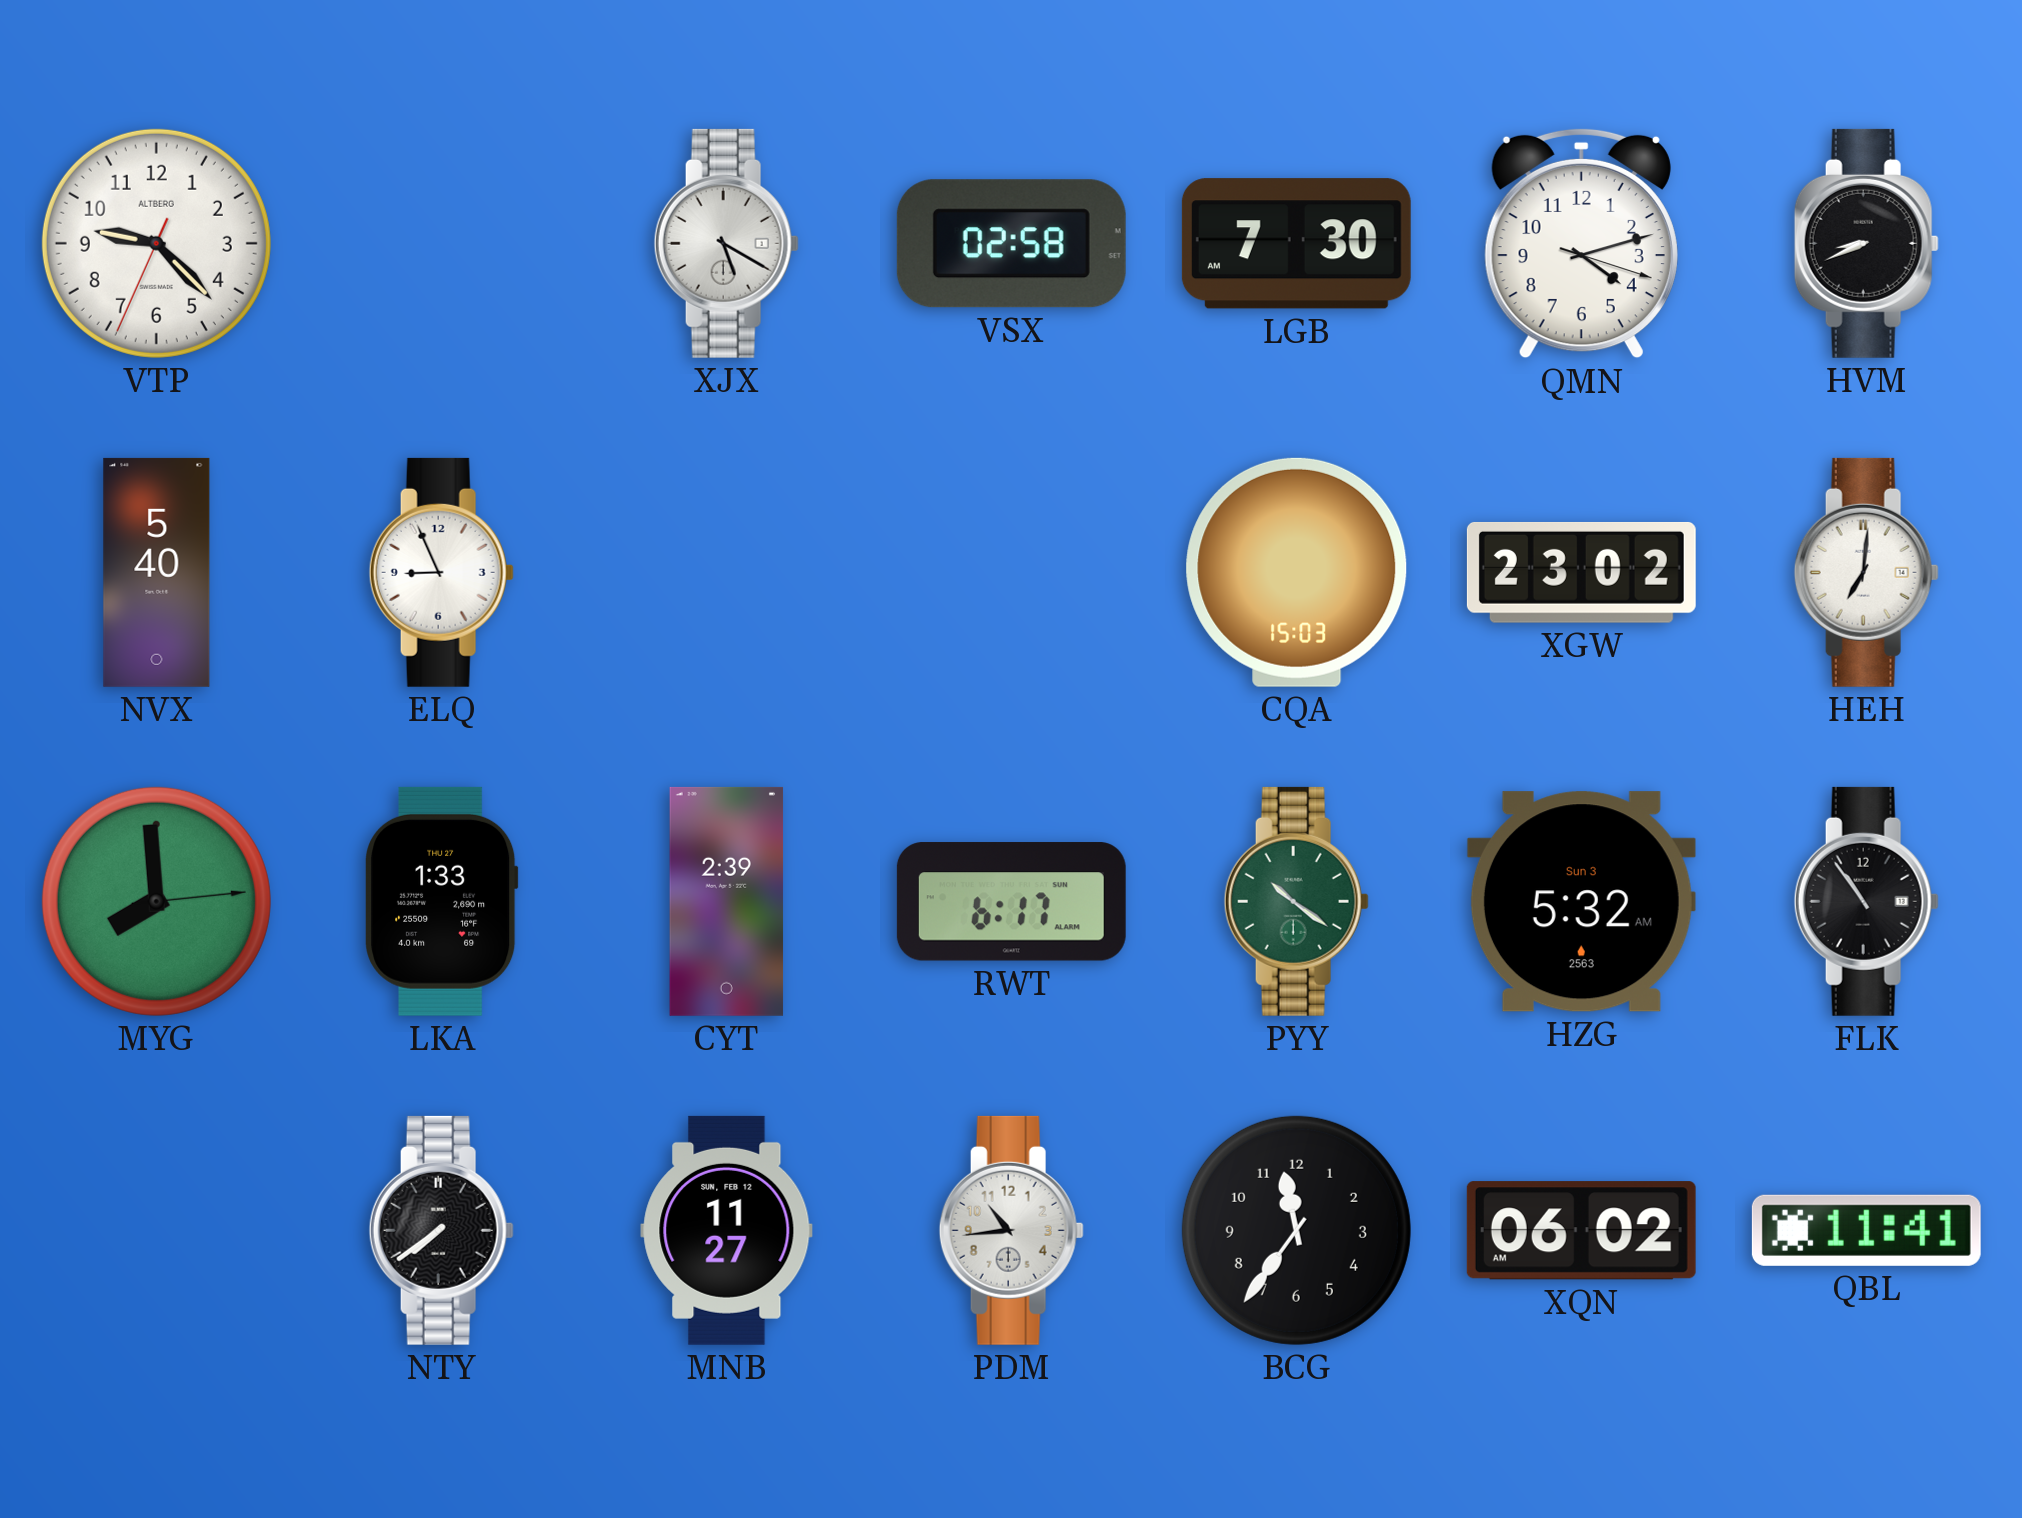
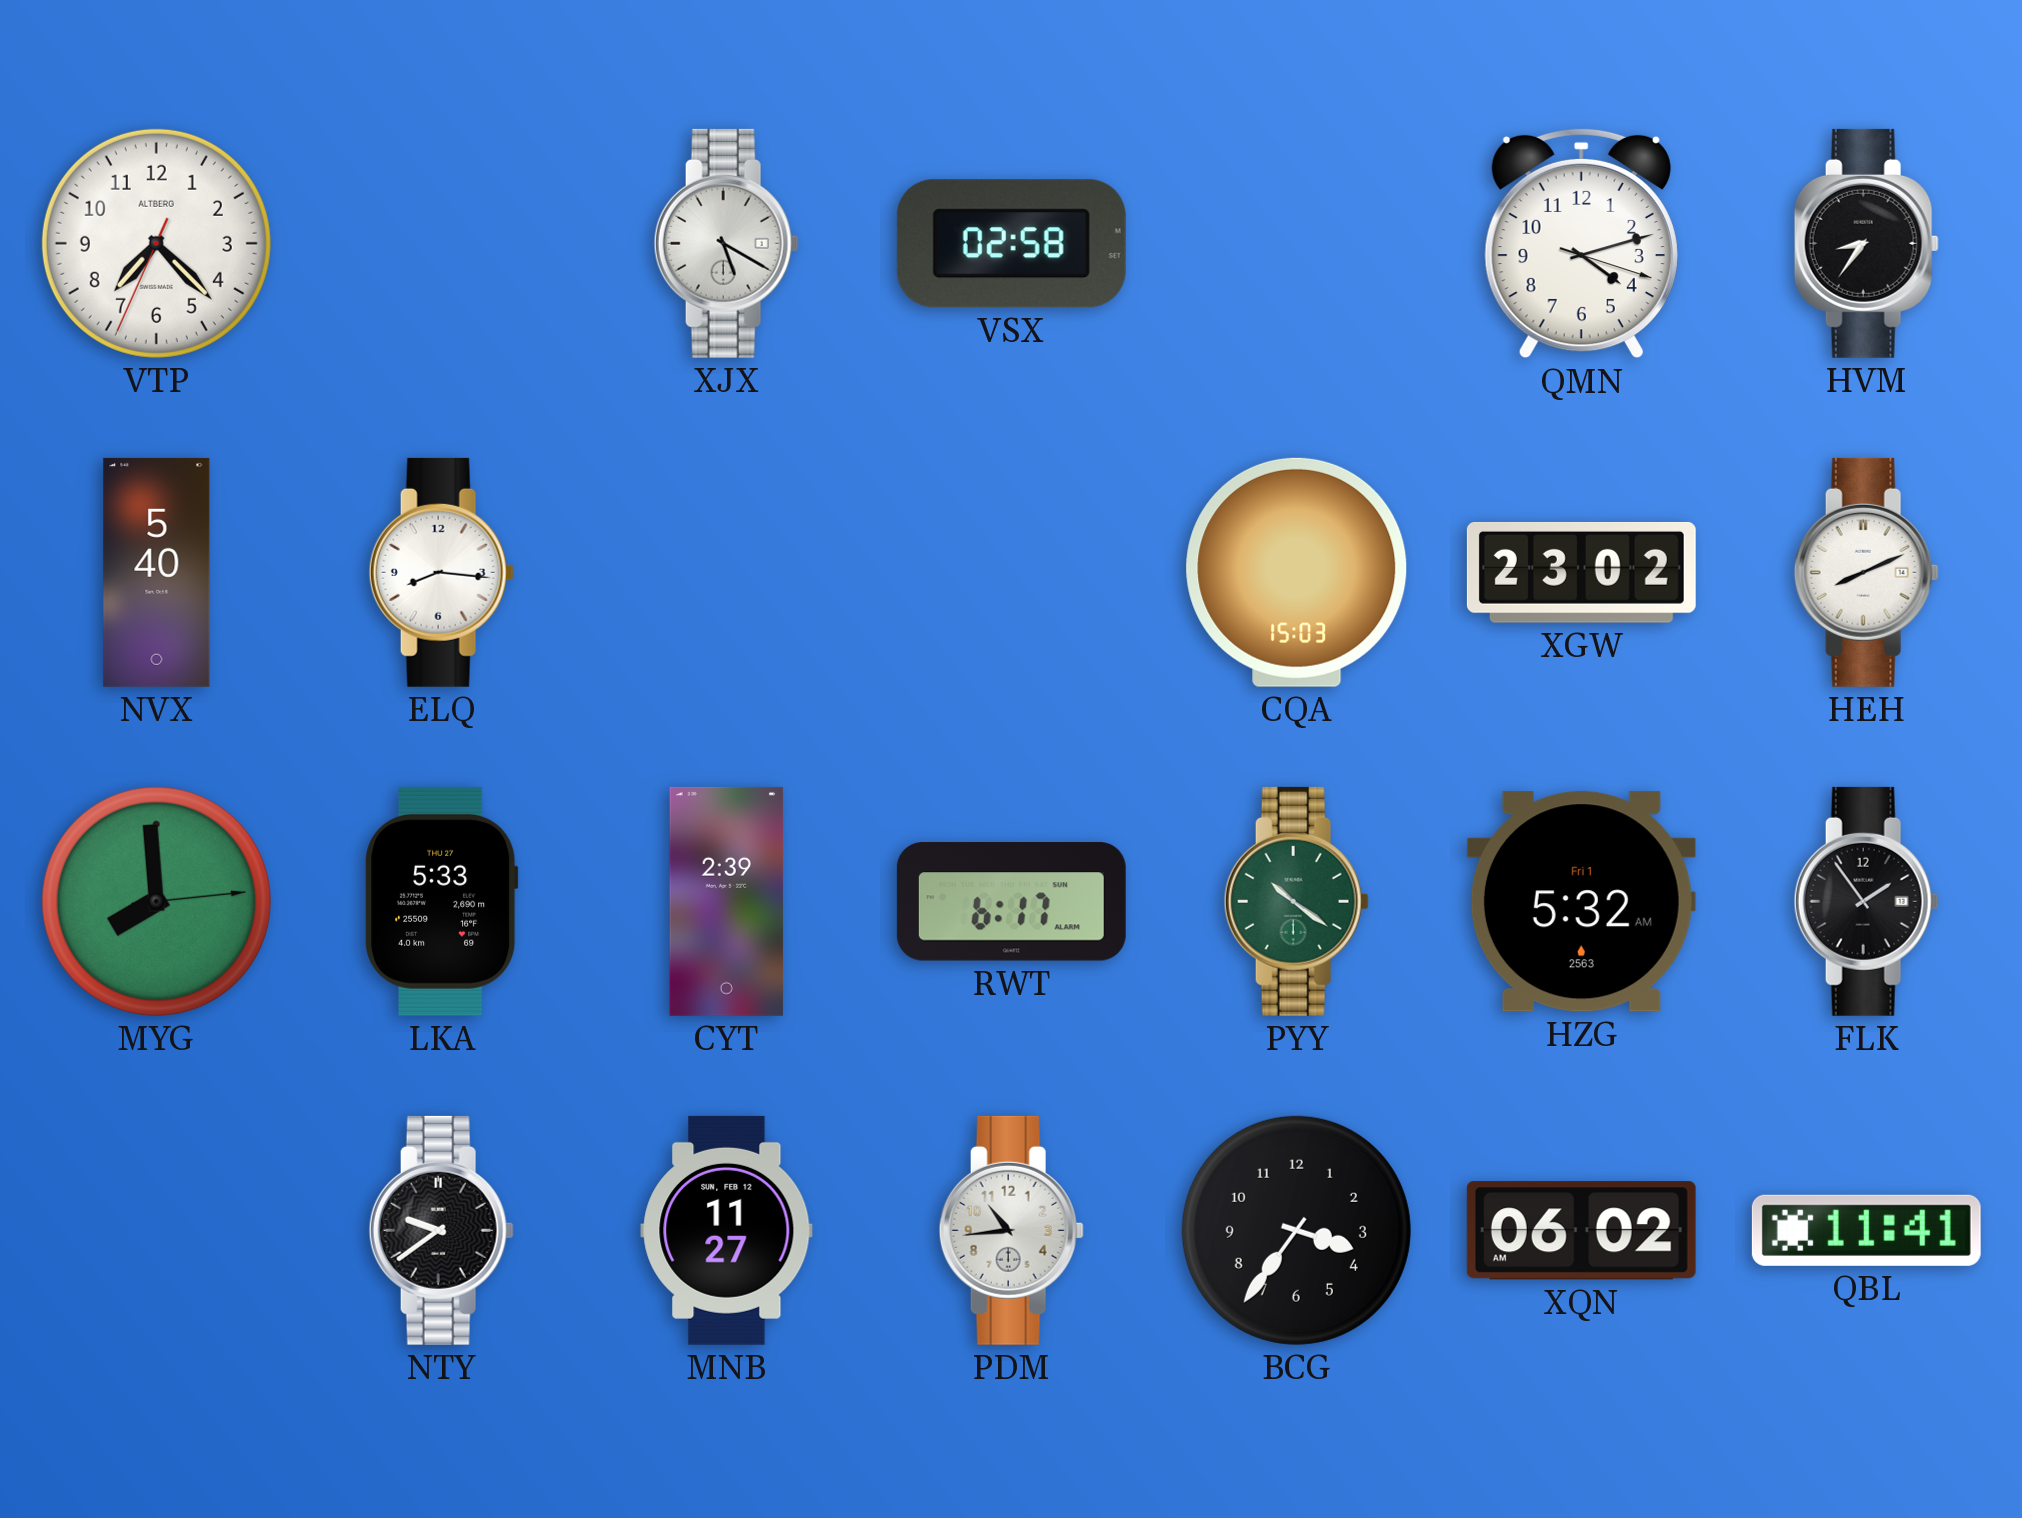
VTP: 9:22 -> 7:22
LGB: 7:30 -> none
HVM: 8:41 -> 8:36
ELQ: 8:56 -> 8:16
HEH: 7:01 -> 8:11
LKA: 1:33 -> 5:33
HZG date: Sun 3 -> Fri 1
FLK: 10:54 -> 1:54
NTY: 7:39 -> 9:39
BCG: 11:36 -> 3:36
